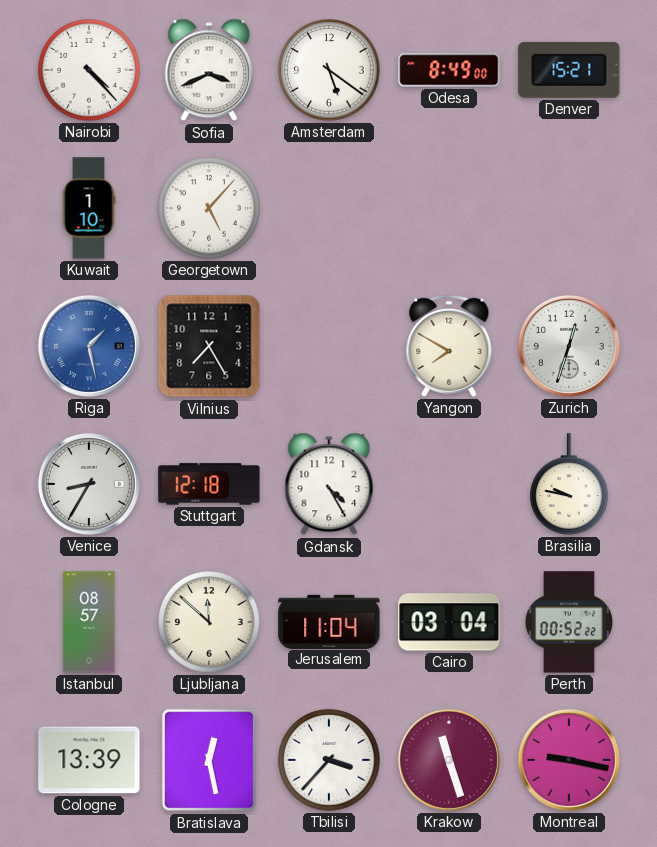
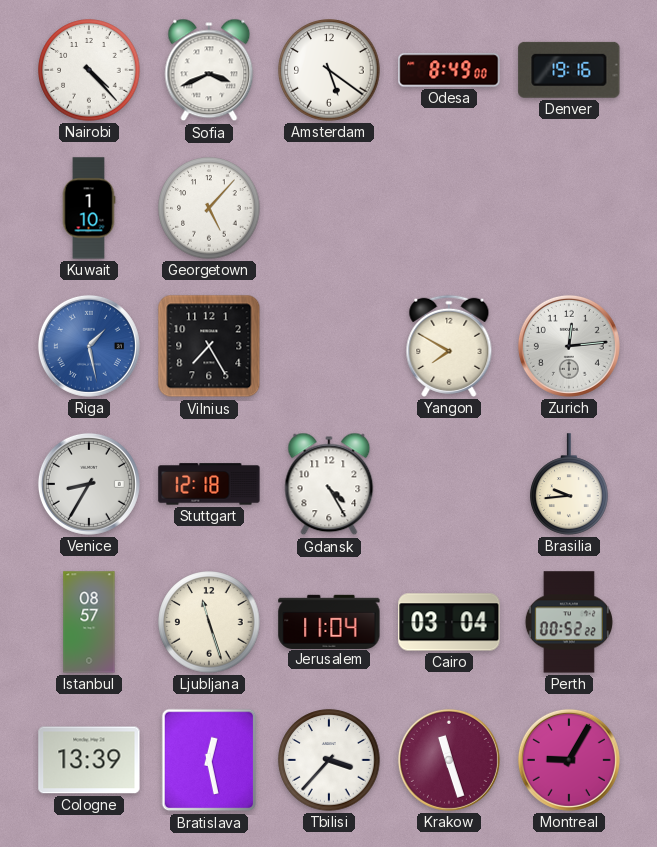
Denver: 15:21 -> 19:16
Zurich: 12:33 -> 12:14
Brasilia: 9:47 -> 9:44
Ljubljana: 11:52 -> 11:27
Montreal: 9:17 -> 9:05
